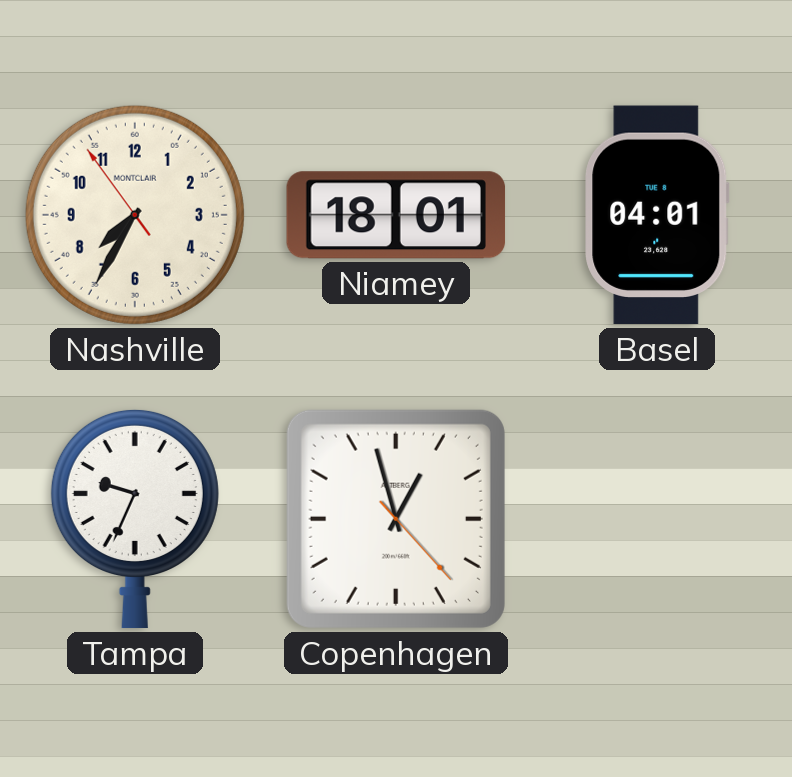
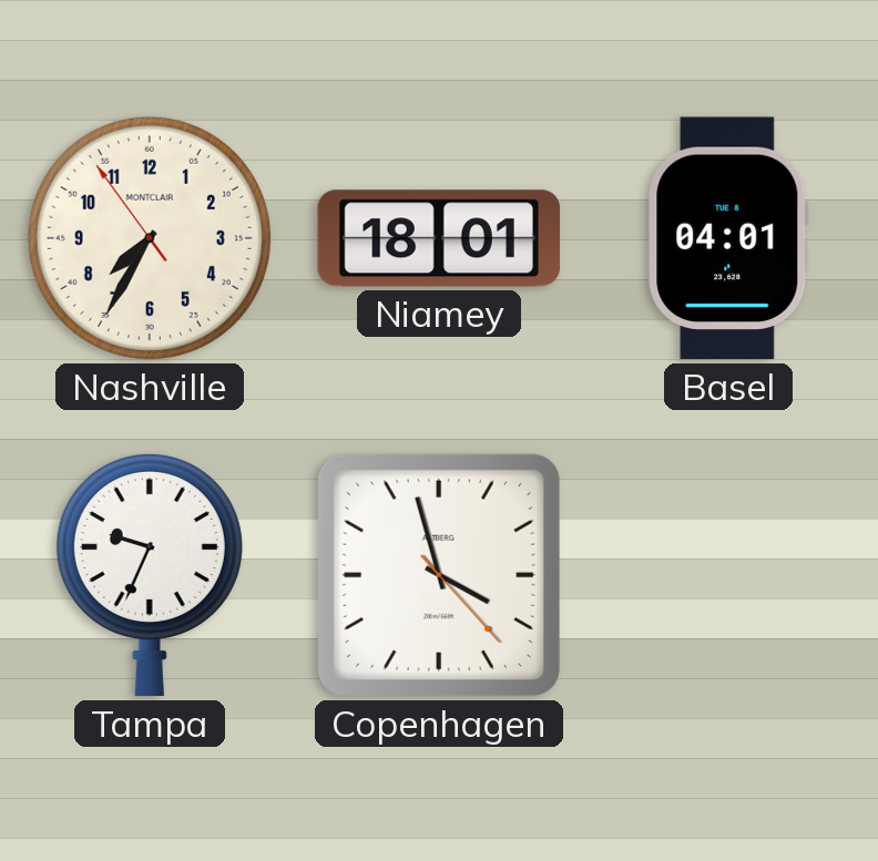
Copenhagen: 12:57 -> 3:57
